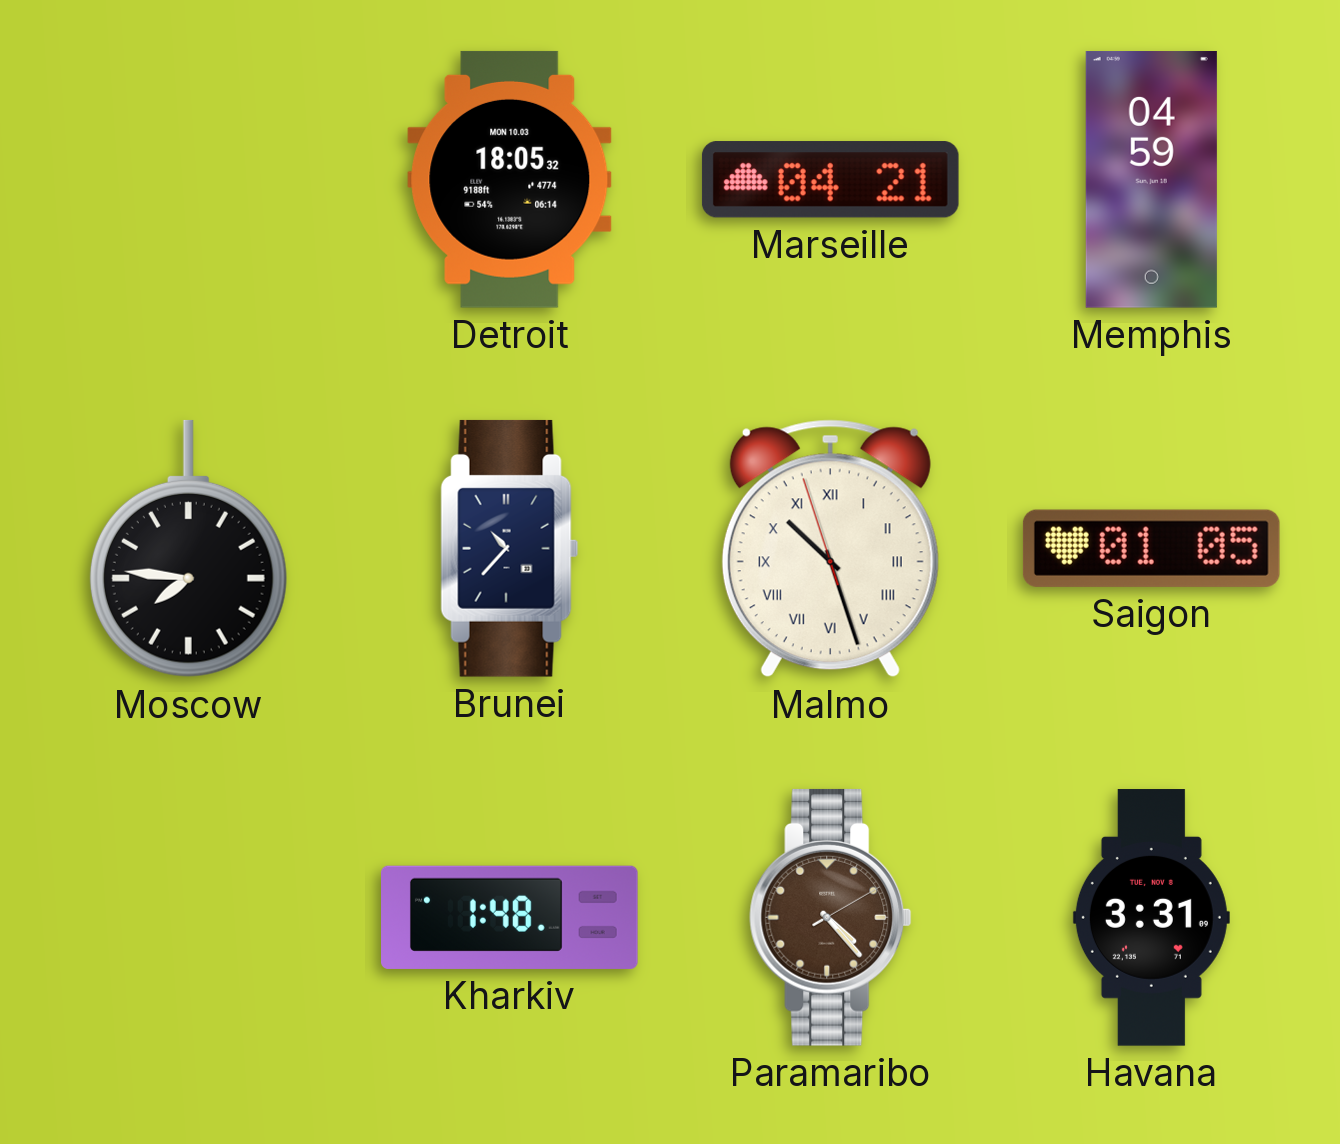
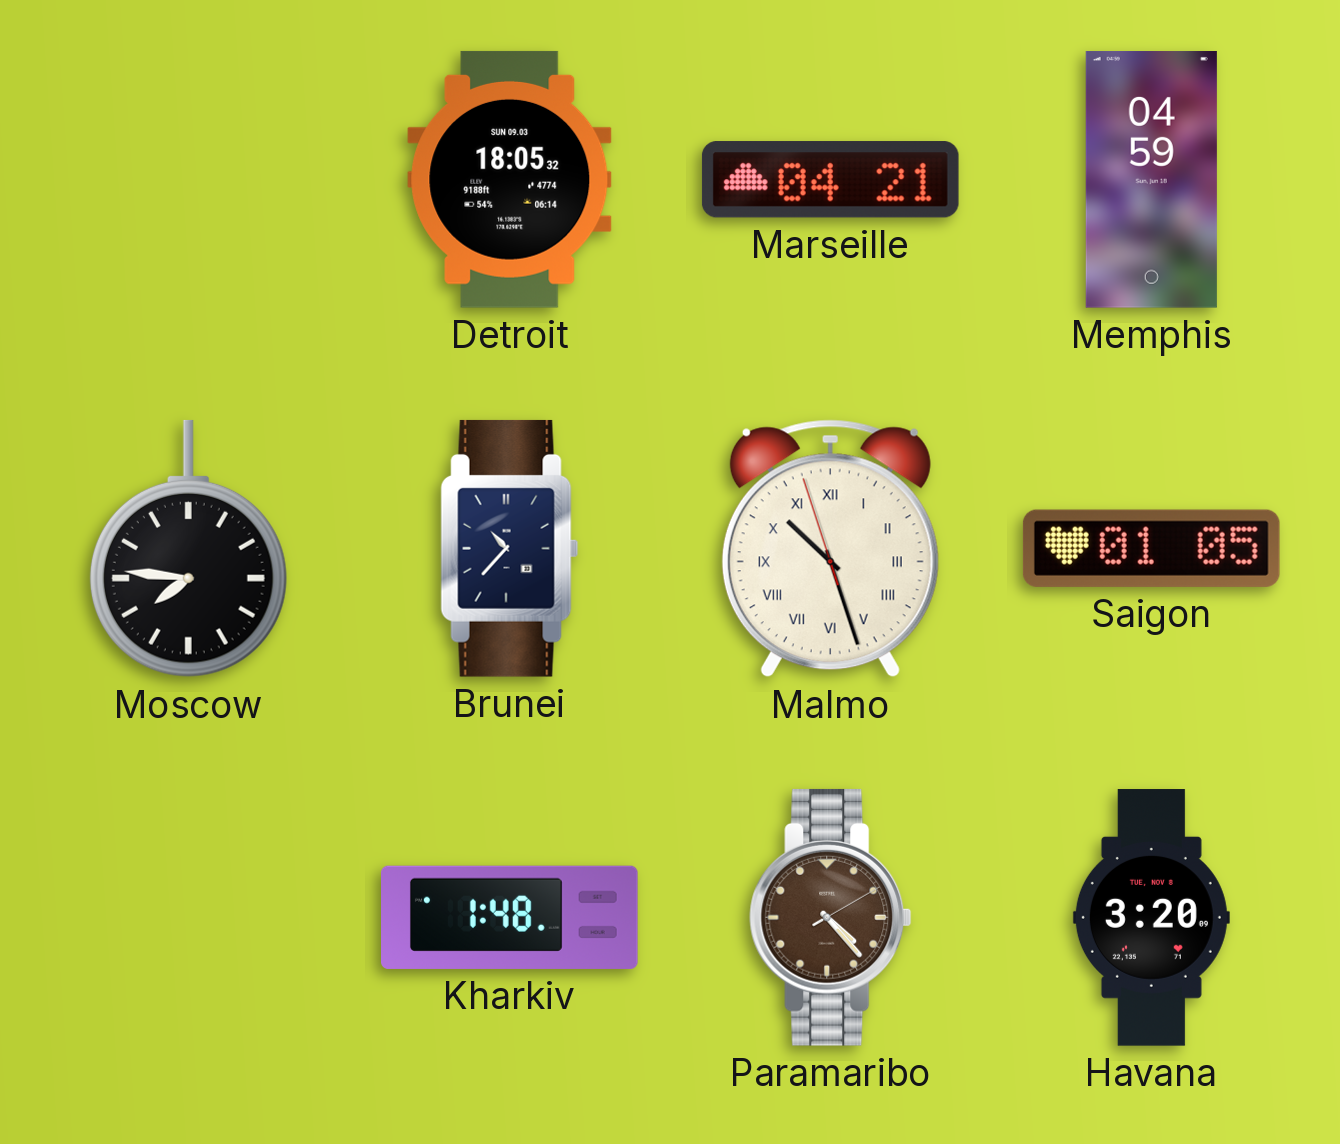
Detroit date: MON 10.03 -> SUN 09.03
Havana: 3:31 -> 3:20
